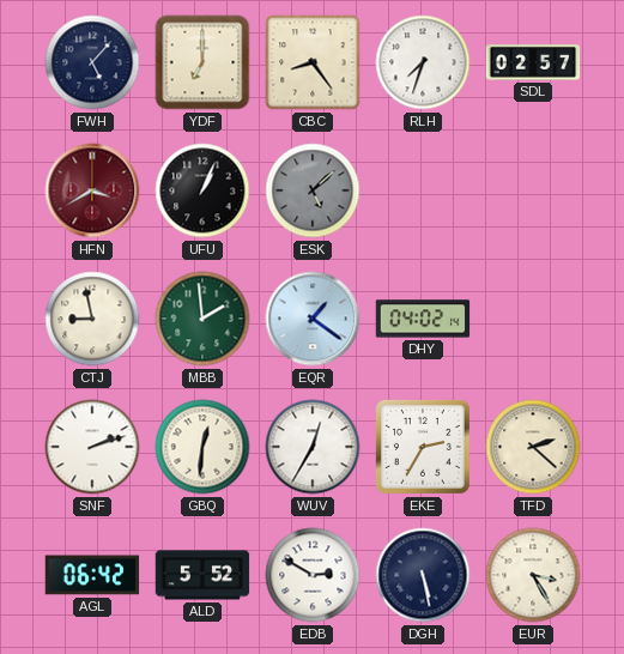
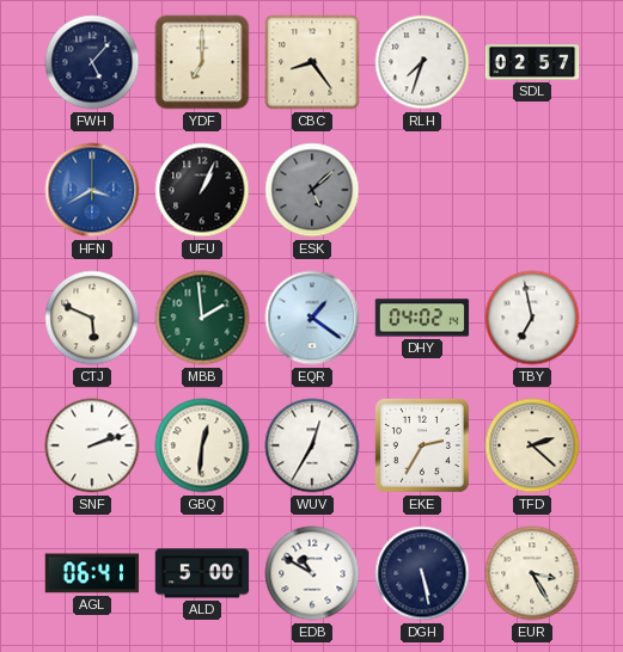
HFN dial: burgundy -> blue
CTJ: 8:58 -> 5:49
TBY: none -> 6:58
AGL: 06:42 -> 06:41
ALD: 5:52 -> 5:00
EDB: 2:50 -> 10:50
